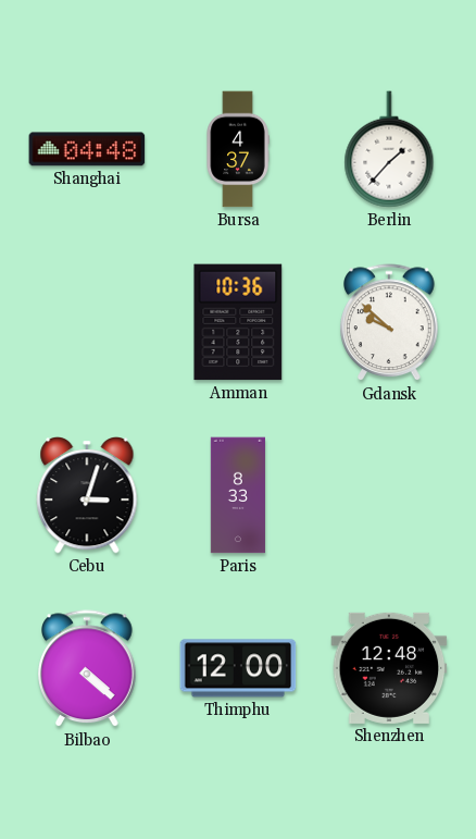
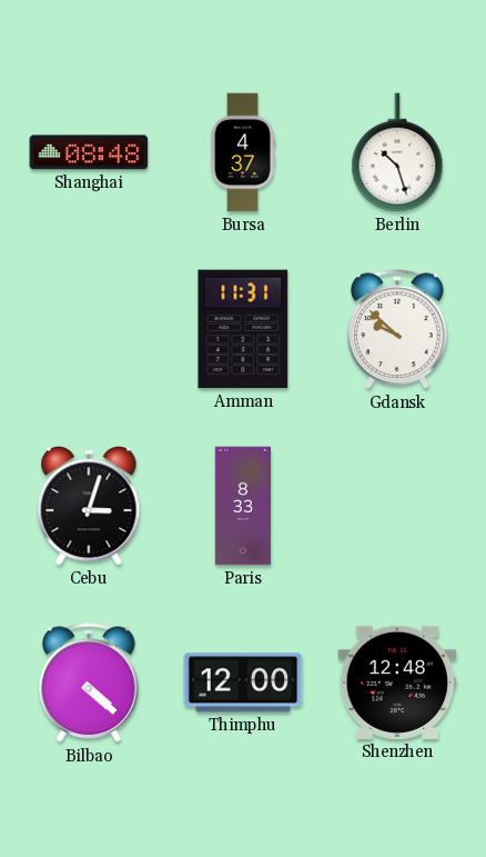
Shanghai: 04:48 -> 08:48
Berlin: 1:37 -> 10:27
Amman: 10:36 -> 11:31
